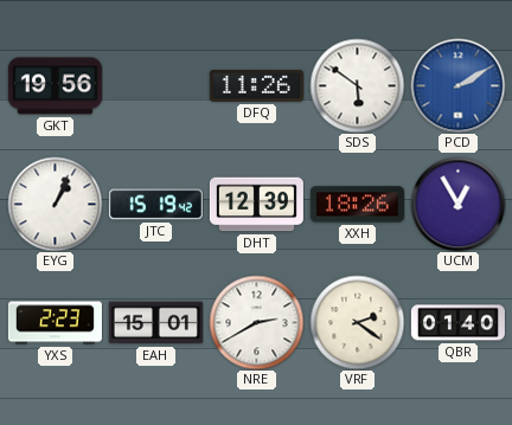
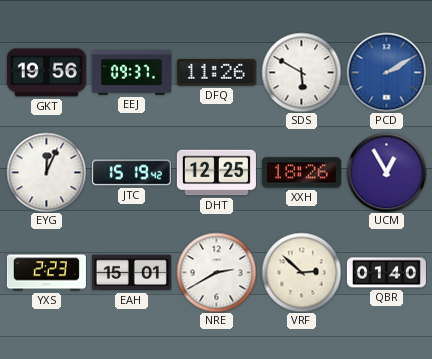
EEJ: none -> 09:37
SDS: 5:51 -> 5:50
EYG: 1:04 -> 12:04
DHT: 12:39 -> 12:25
VRF: 2:21 -> 2:52
